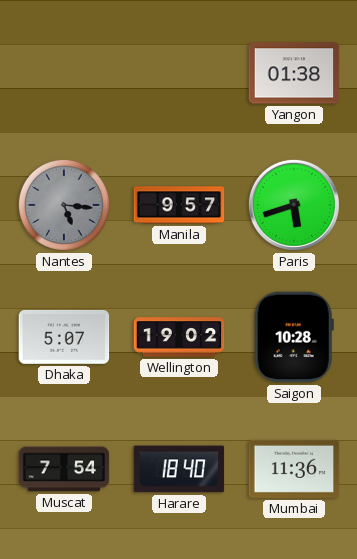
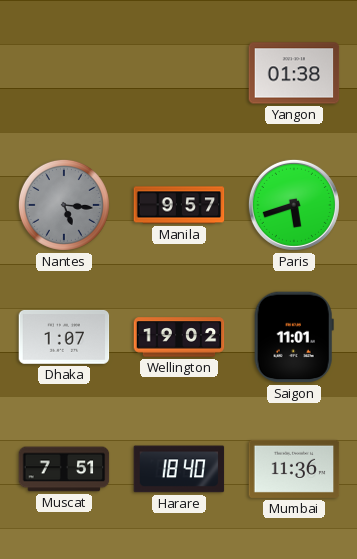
Dhaka: 5:07 -> 1:07
Saigon: 10:28 -> 11:01
Muscat: 7:54 -> 7:51
